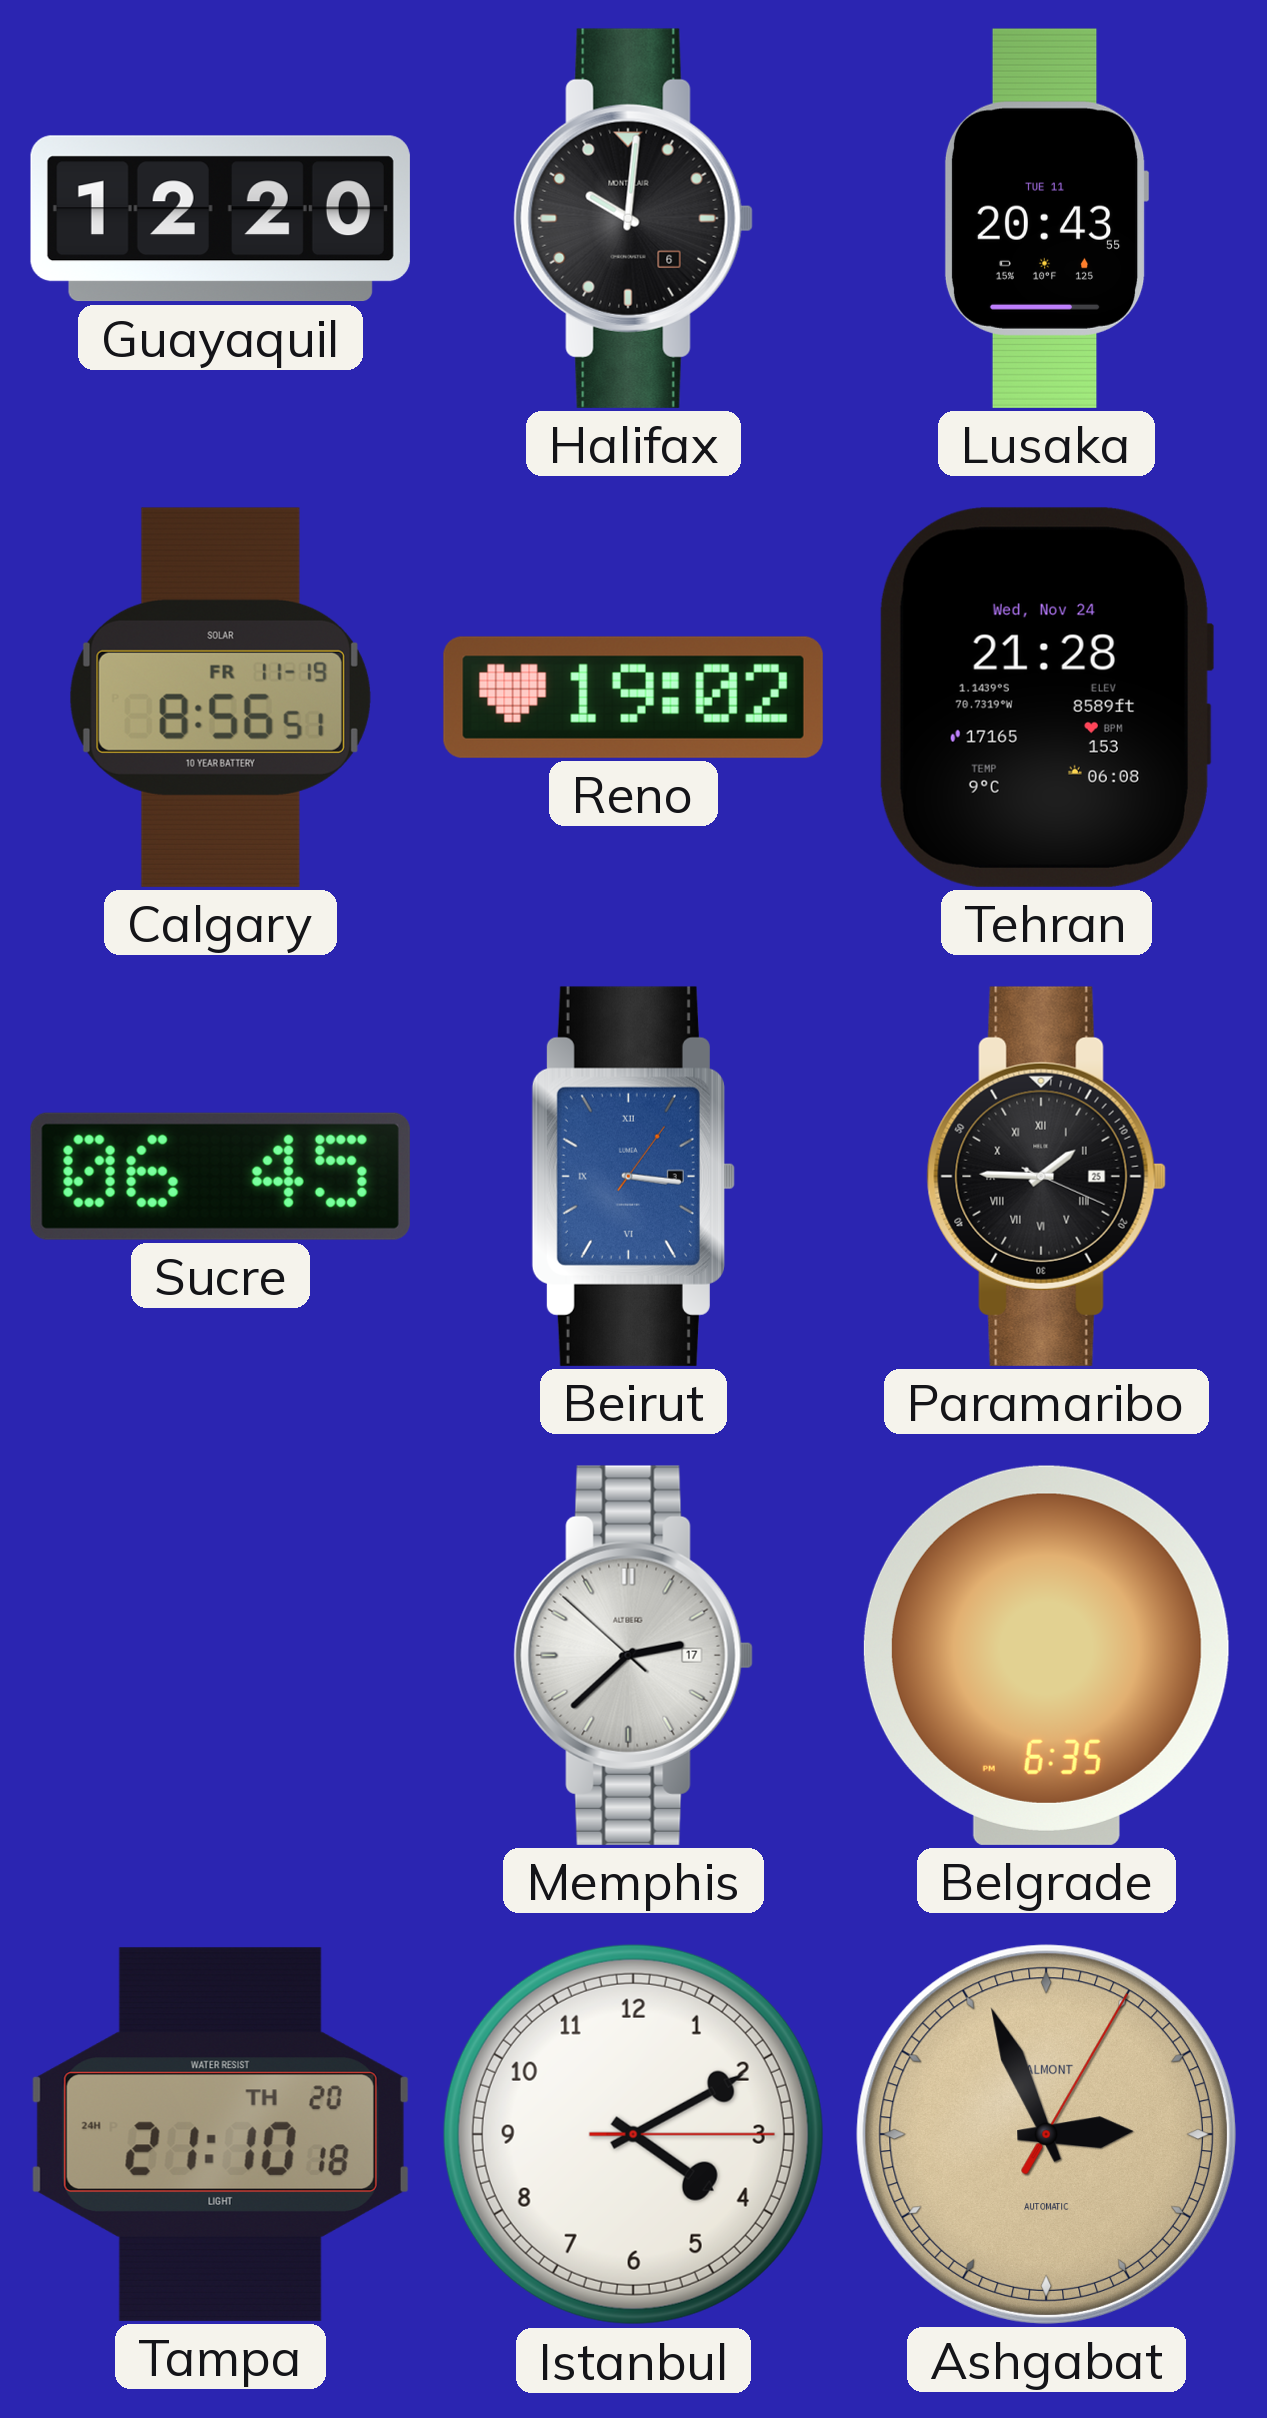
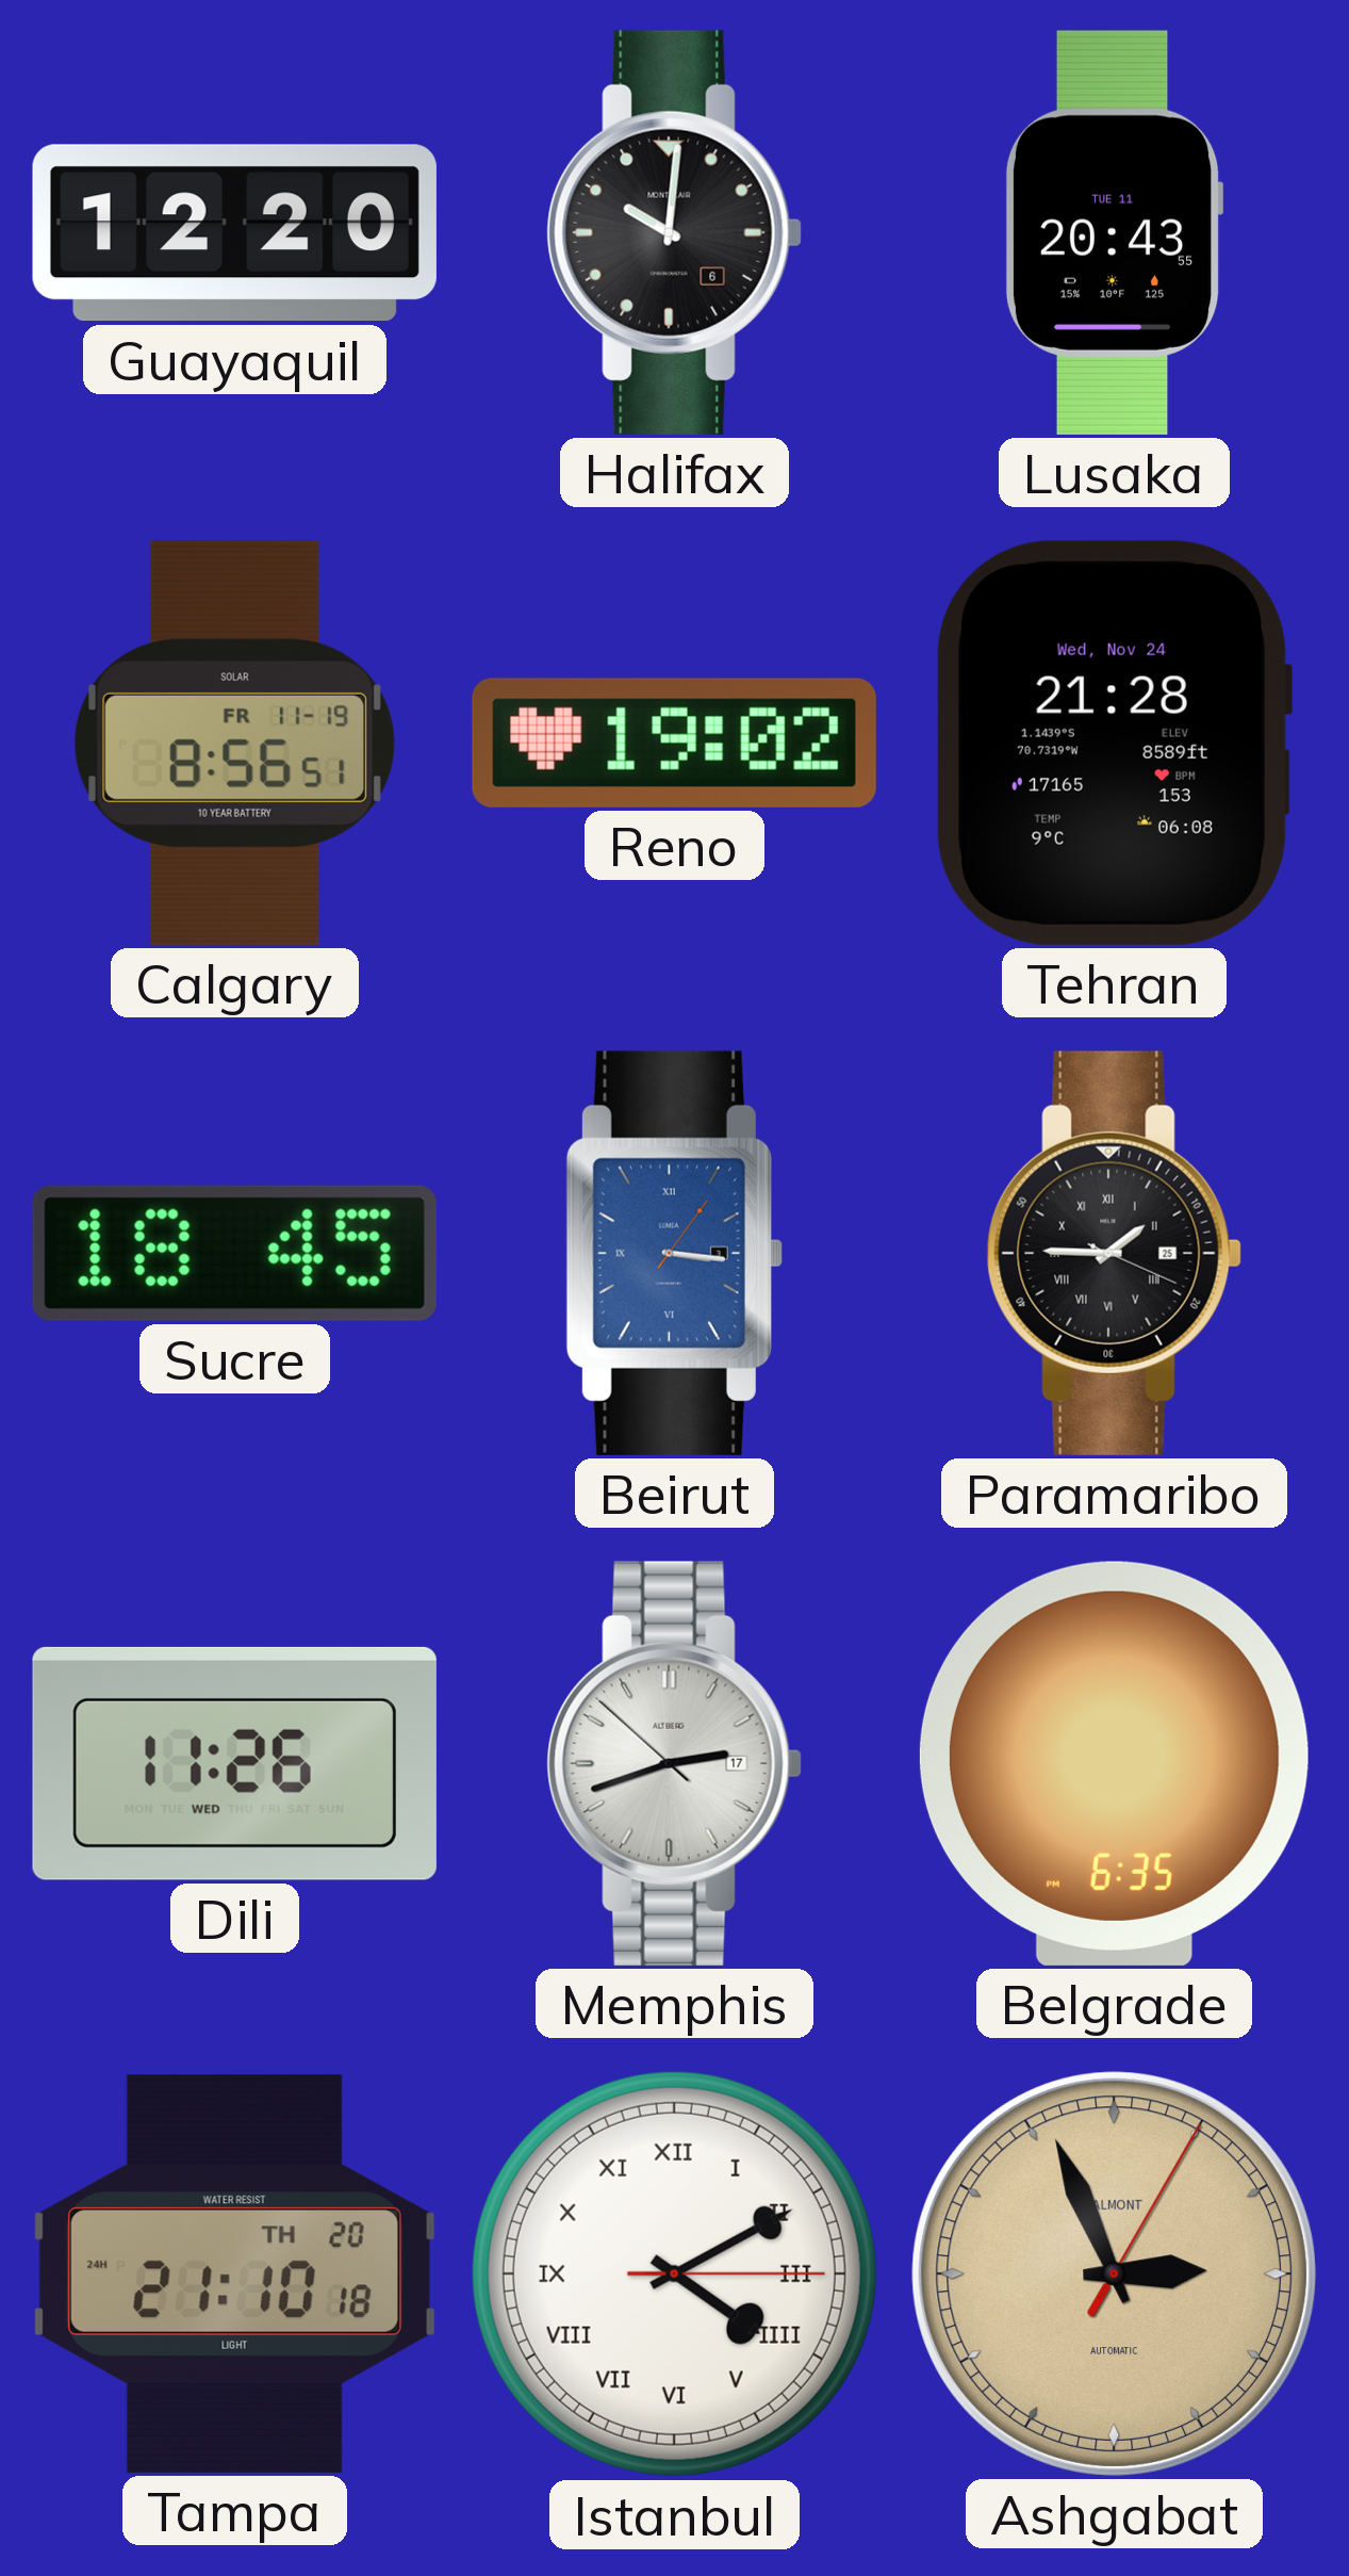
Sucre: 06:45 -> 18:45
Dili: none -> 11:26
Memphis: 2:37 -> 2:41
Istanbul numerals: Arabic -> Roman
